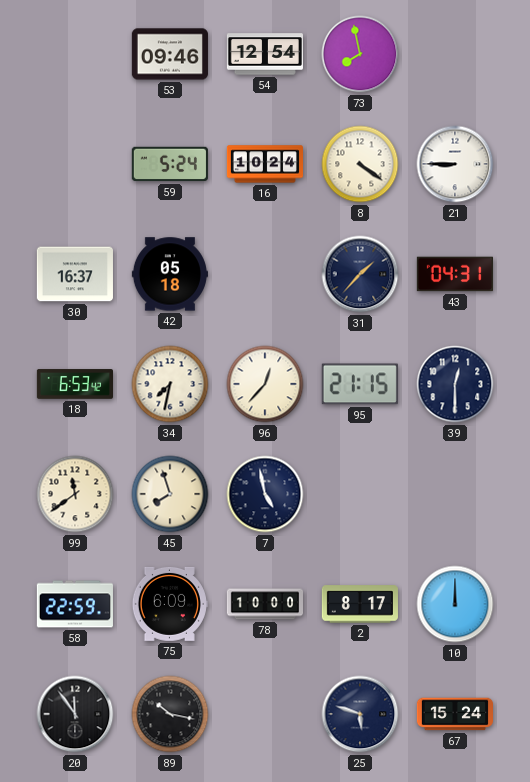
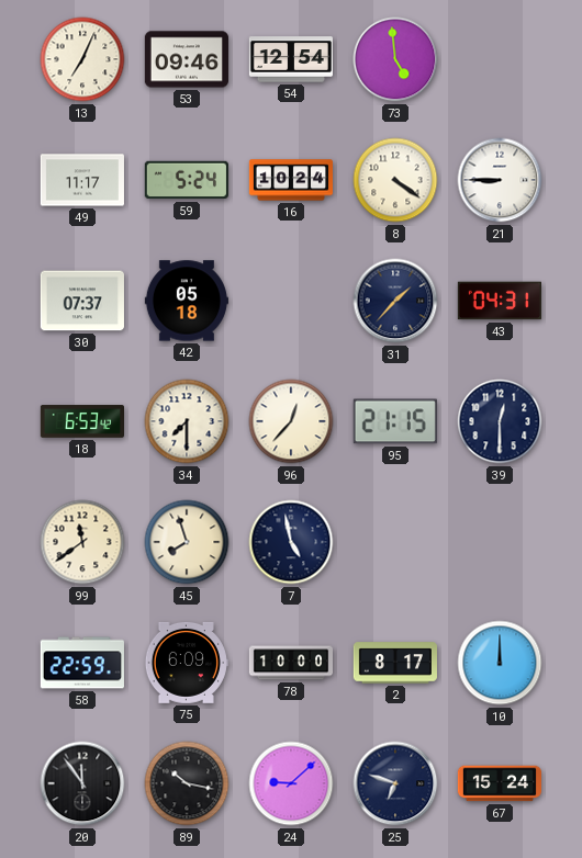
13: none -> 7:04
73: 7:58 -> 4:59
49: none -> 11:17
30: 16:37 -> 07:37
34: 7:32 -> 7:30
24: none -> 9:08
25: 5:48 -> 6:48
